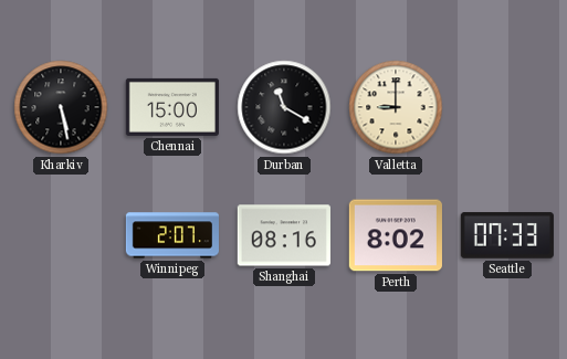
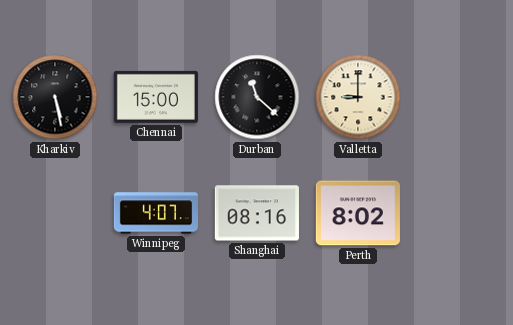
Durban: 11:20 -> 11:22
Winnipeg: 2:07 -> 4:07
Seattle: 07:33 -> none
